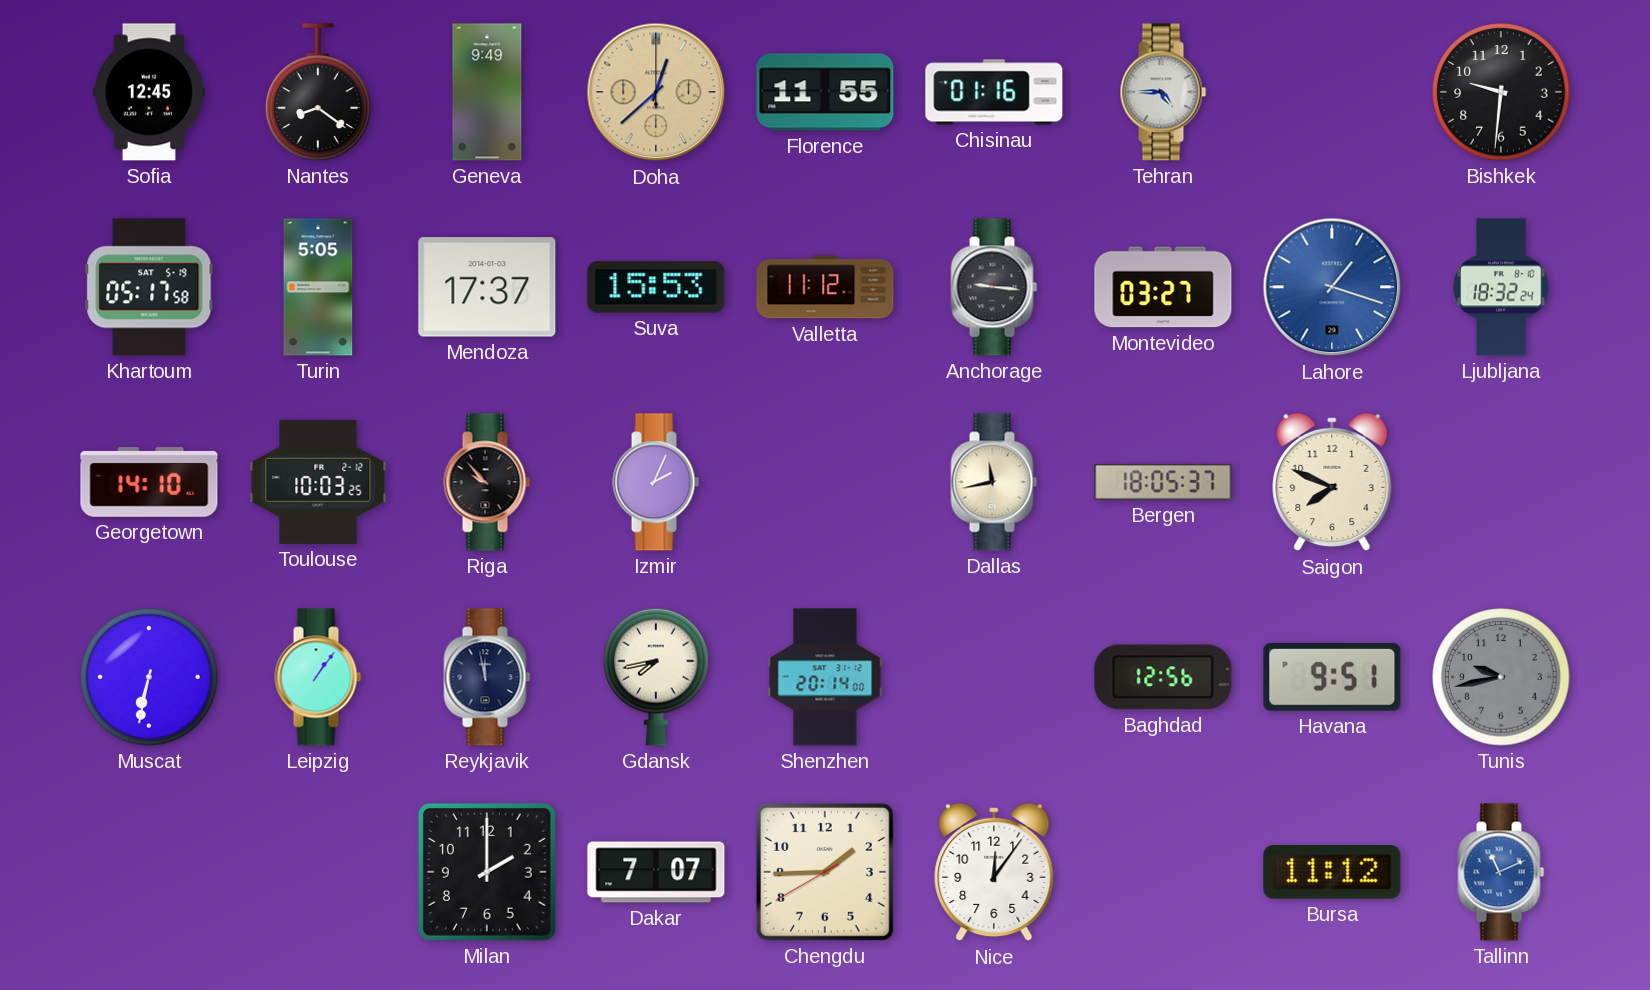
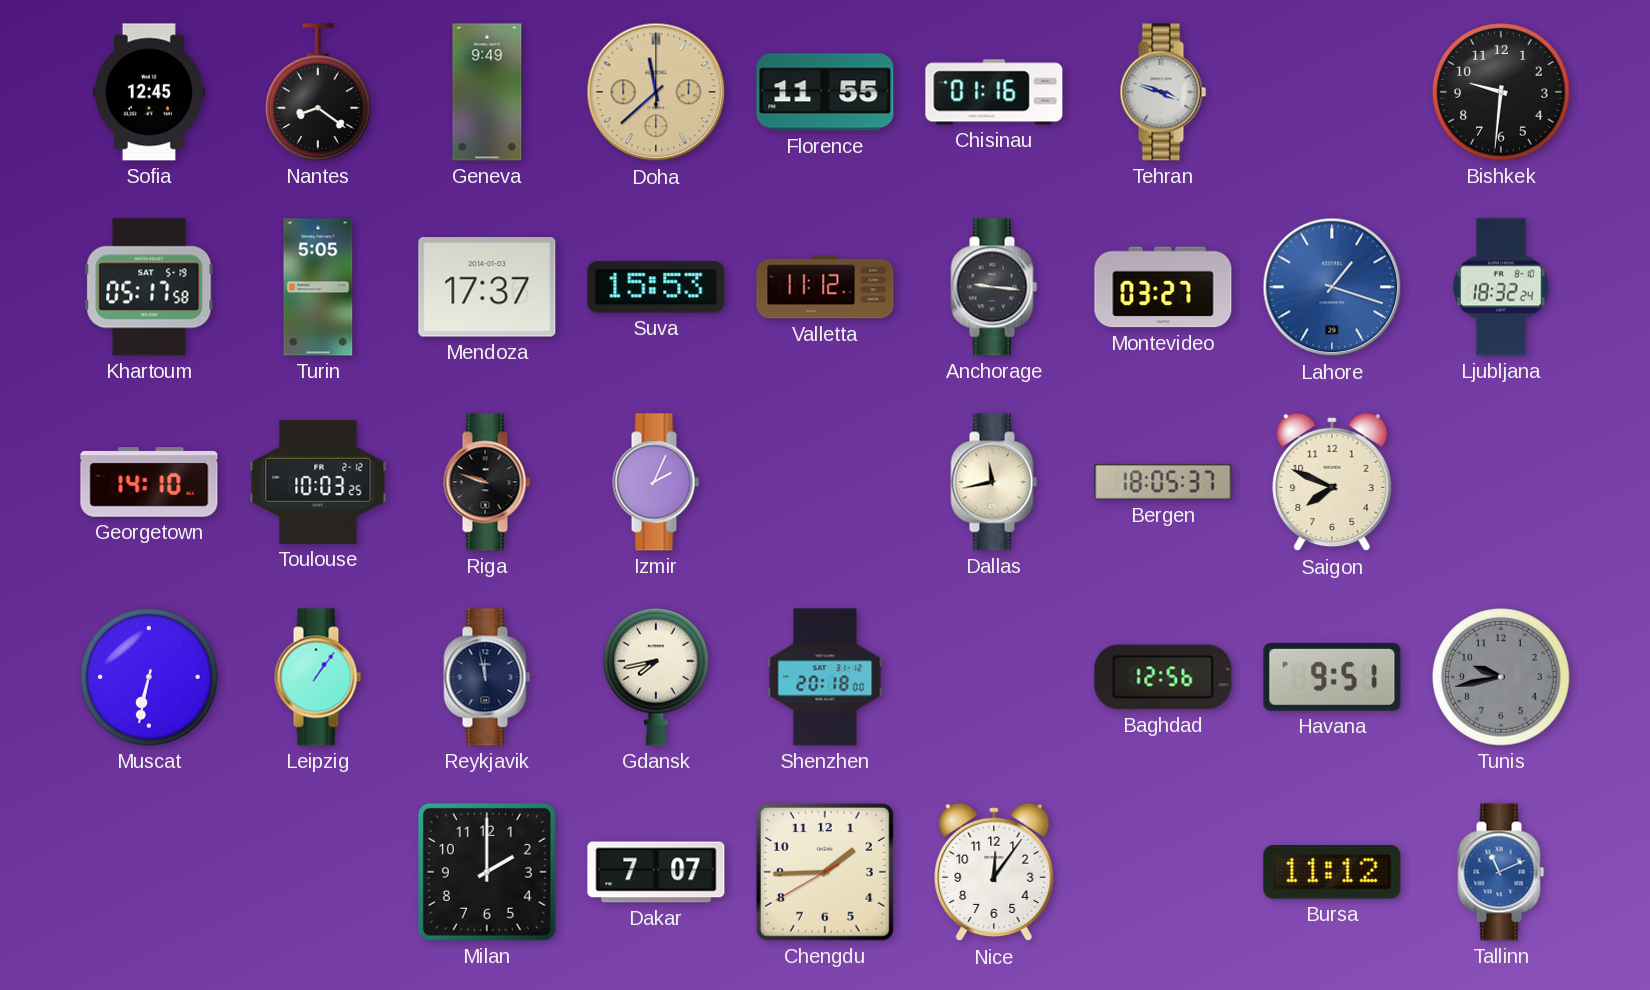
Doha: 12:38 -> 11:38
Tehran: 4:45 -> 3:48
Riga: 9:53 -> 9:48
Shenzhen: 20:14 -> 20:18
